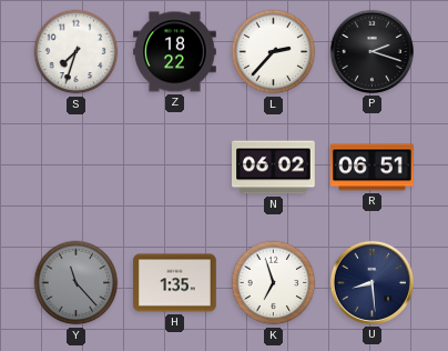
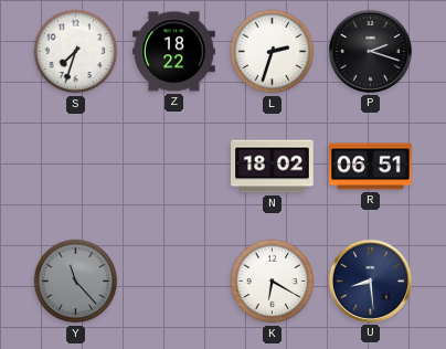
L: 2:37 -> 2:33
N: 06:02 -> 18:02
H: 1:35 -> none
K: 6:57 -> 6:20
